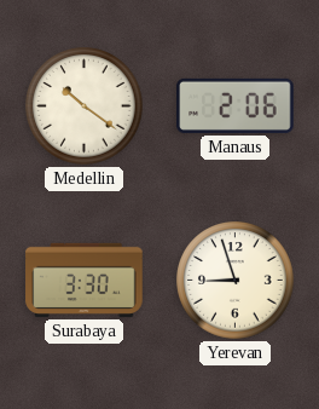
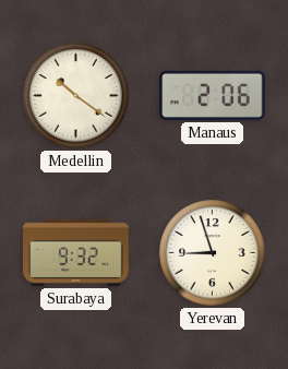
Surabaya: 3:30 -> 9:32
